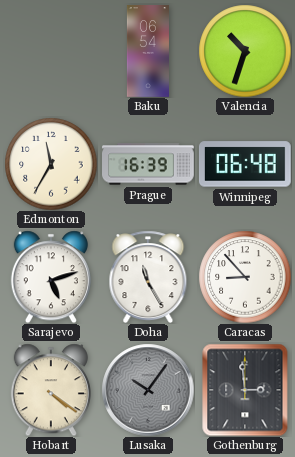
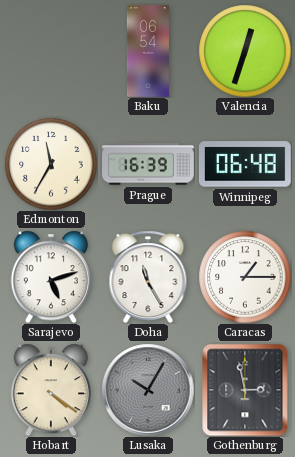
Valencia: 10:33 -> 12:33
Caracas: 8:53 -> 1:15
Lusaka: 10:06 -> 10:05
Gothenburg: 2:59 -> 2:58
